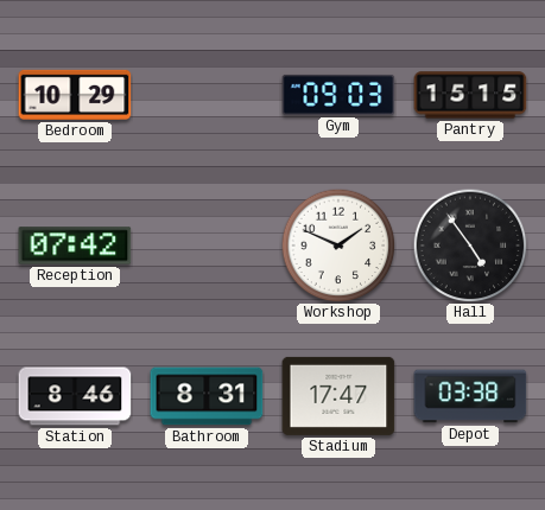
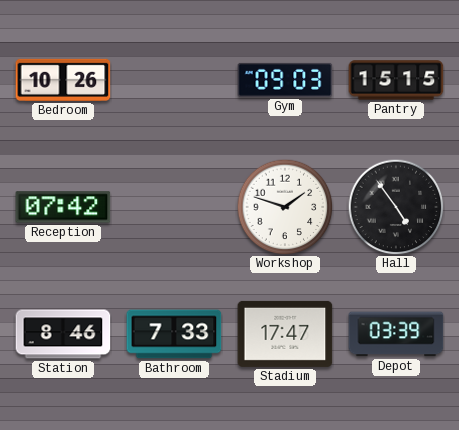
Bedroom: 10:29 -> 10:26
Workshop: 1:49 -> 1:48
Bathroom: 8:31 -> 7:33
Depot: 03:38 -> 03:39
